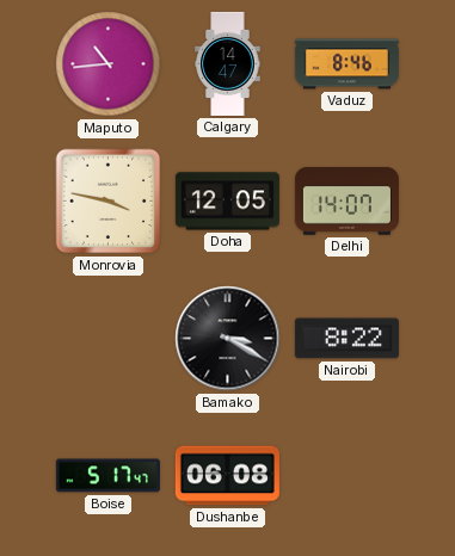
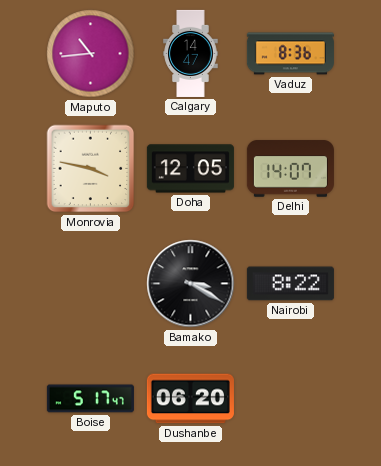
Vaduz: 8:46 -> 8:36
Dushanbe: 06:08 -> 06:20
